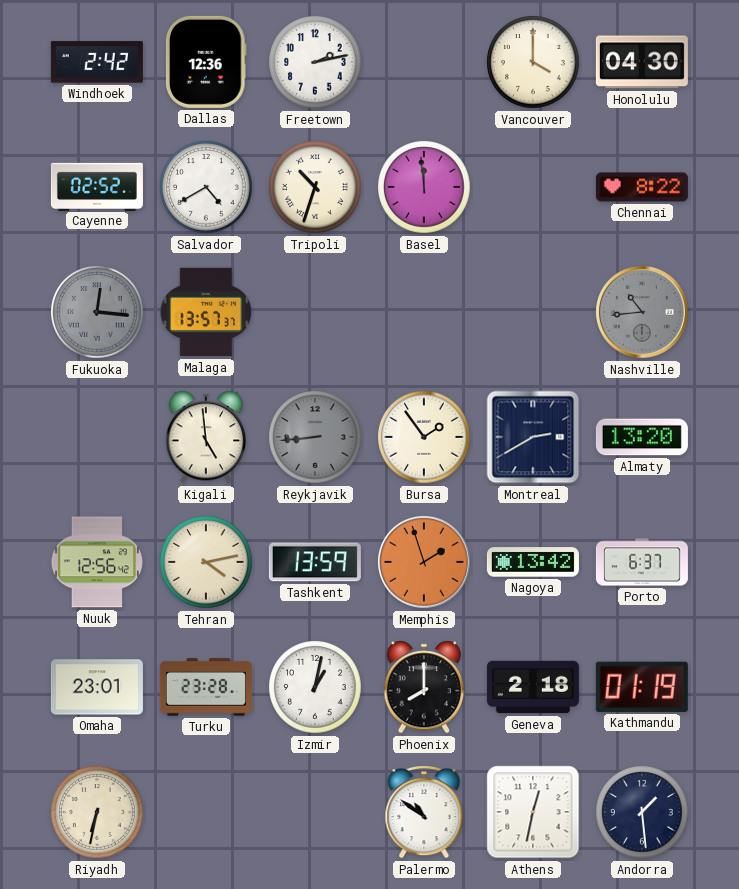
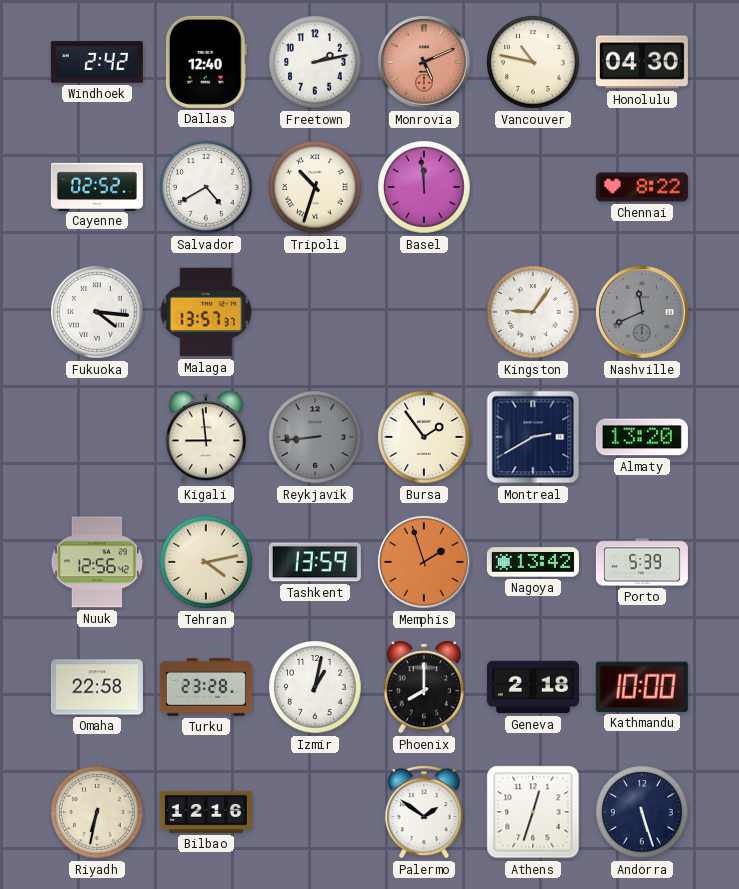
Dallas: 12:36 -> 12:40
Monrovia: none -> 5:11
Vancouver: 4:00 -> 10:47
Fukuoka: 12:16 -> 4:16
Fukuoka dial: grey -> white
Kingston: none -> 9:06
Nashville: 10:44 -> 11:41
Kigali: 4:59 -> 8:59
Porto: 6:37 -> 5:39
Omaha: 23:01 -> 22:58
Kathmandu: 01:19 -> 10:00
Bilbao: none -> 12:16
Palermo: 10:51 -> 1:51
Athens: 12:32 -> 12:33
Andorra: 1:29 -> 5:27
